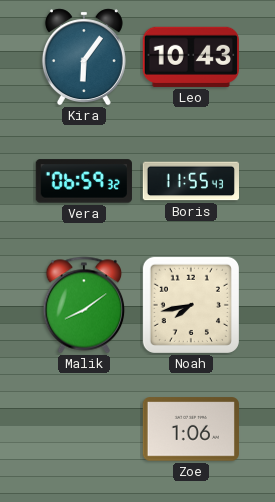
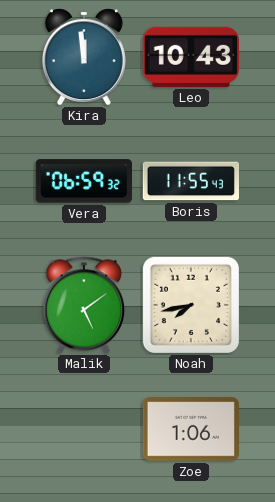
Kira: 6:06 -> 11:59
Malik: 8:09 -> 5:09
